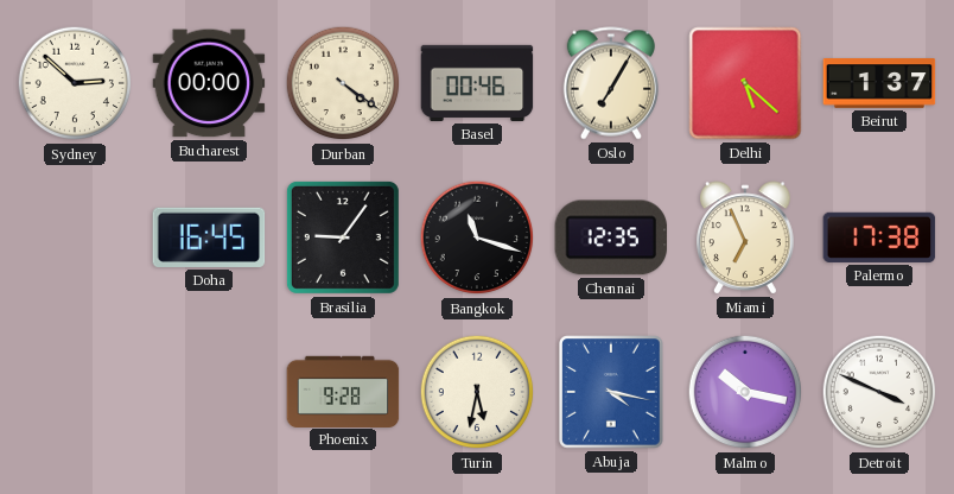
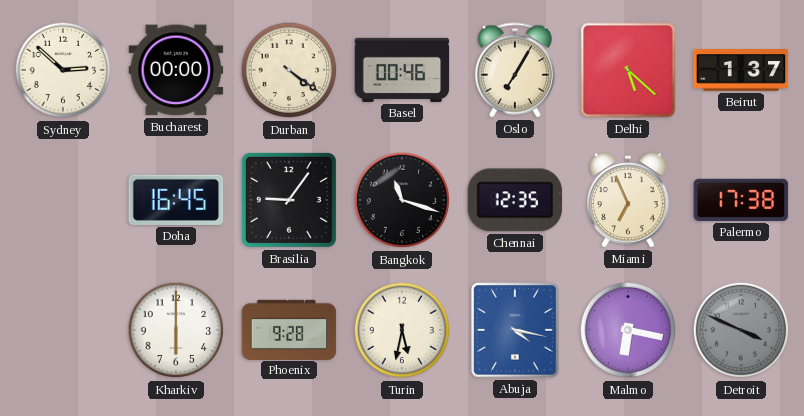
Kharkiv: none -> 6:00
Malmo: 10:17 -> 6:17
Detroit dial: white -> grey
